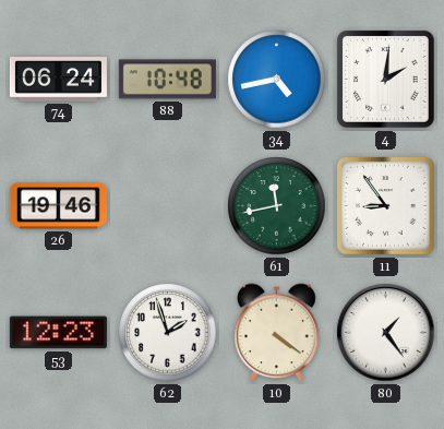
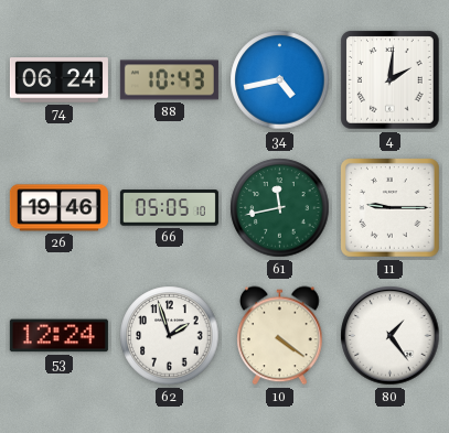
88: 10:48 -> 10:43
66: none -> 05:05
11: 8:54 -> 9:15
53: 12:23 -> 12:24
